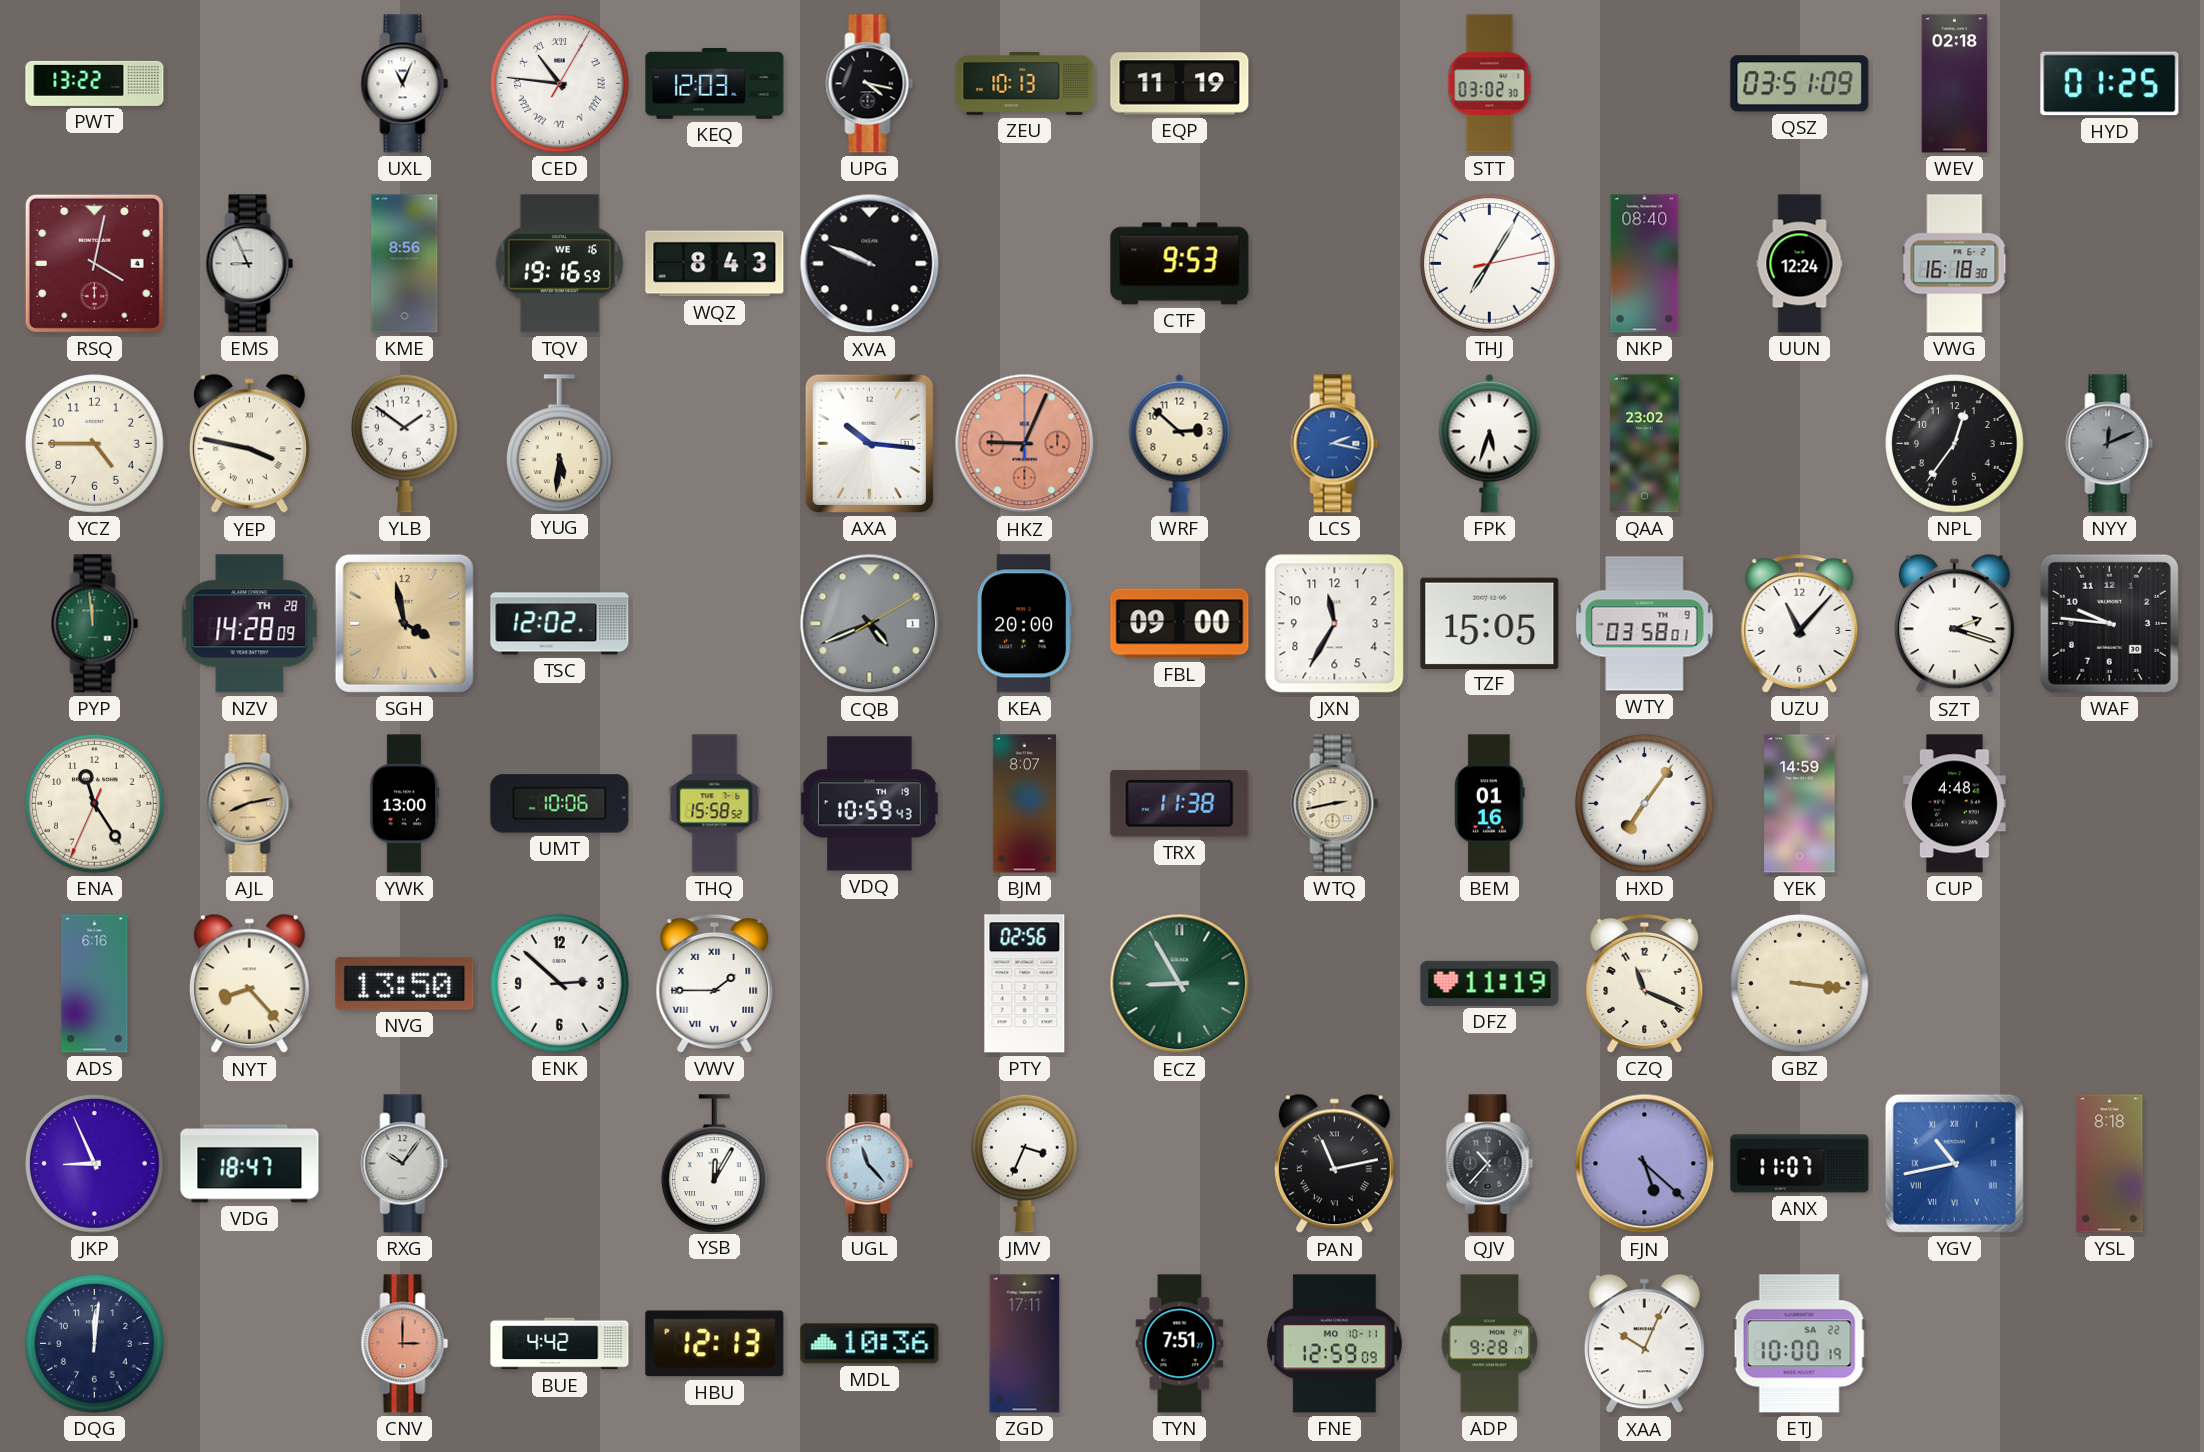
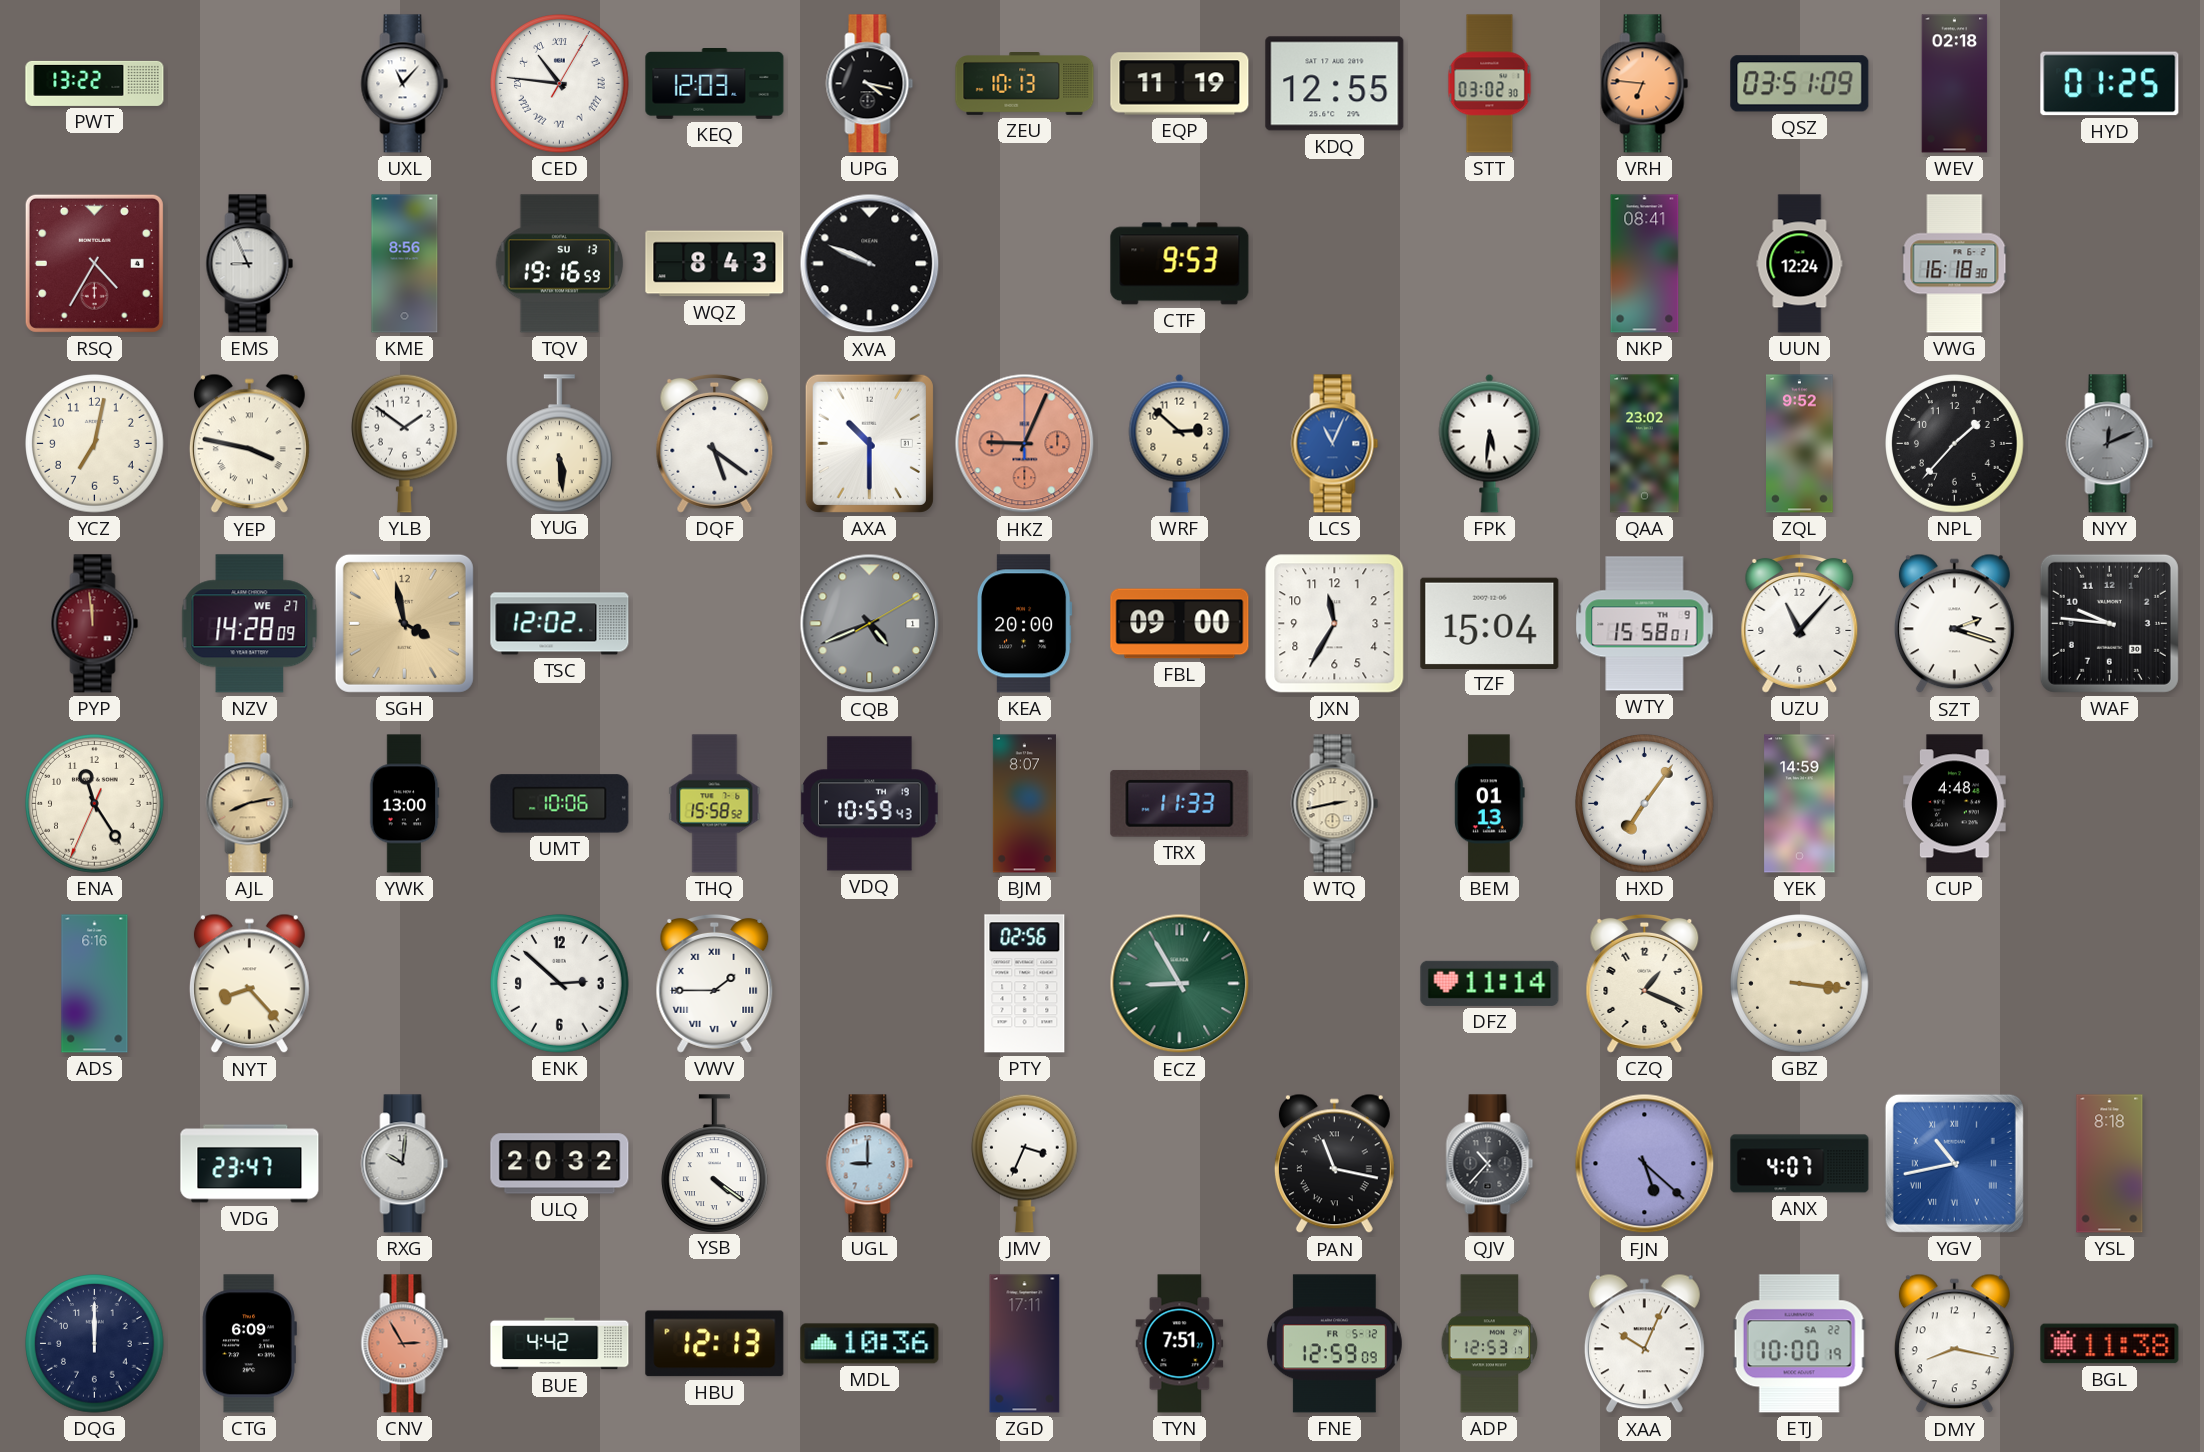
UXL: 11:04 -> 11:07
KDQ: none -> 12:55
VRH: none -> 6:46
RSQ: 4:02 -> 4:35
TQV date: WE 16 -> SU 13
THJ: 7:05 -> none
NKP: 08:40 -> 08:41
YCZ: 4:45 -> 7:02
YUG: 5:31 -> 5:29
DQF: none -> 5:21
AXA: 10:16 -> 10:30
LCS: 2:17 -> 11:04
FPK: 5:33 -> 5:31
ZQL: none -> 9:52
NPL: 12:36 -> 1:37
PYP dial: green -> burgundy
NZV date: TH 28 -> WE 27
TZF: 15:05 -> 15:04
WTY: 03:58 -> 15:58
TRX: 11:38 -> 11:33
BEM: 01:16 -> 01:13
NVG: 13:50 -> none
DFZ: 11:19 -> 11:14
CZQ: 11:19 -> 1:19
JKP: 8:56 -> none
VDG: 18:47 -> 23:47
RXG: 10:06 -> 10:01
ULQ: none -> 20:32
YSB: 12:05 -> 4:21
UGL: 11:23 -> 9:00
PAN: 11:13 -> 11:17
ANX: 11:07 -> 4:07
DQG: 12:01 -> 12:00
CTG: none -> 6:09
CNV: 3:00 -> 2:55
FNE date: MO 10-11 -> FR 5-12
ADP: 9:28 -> 12:53
DMY: none -> 8:17
BGL: none -> 11:38
